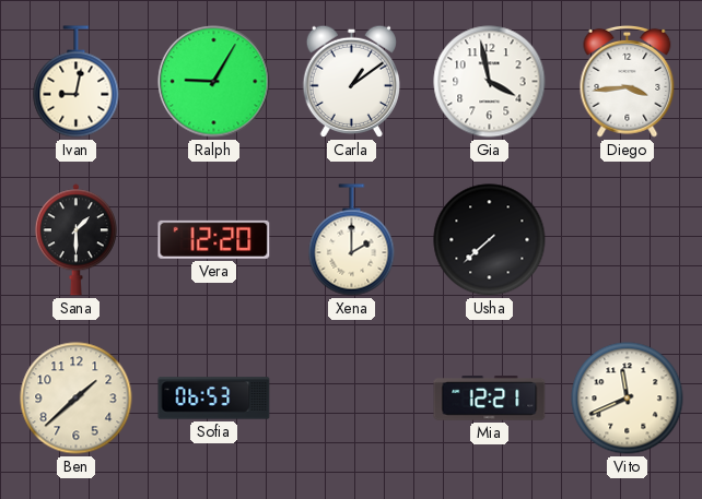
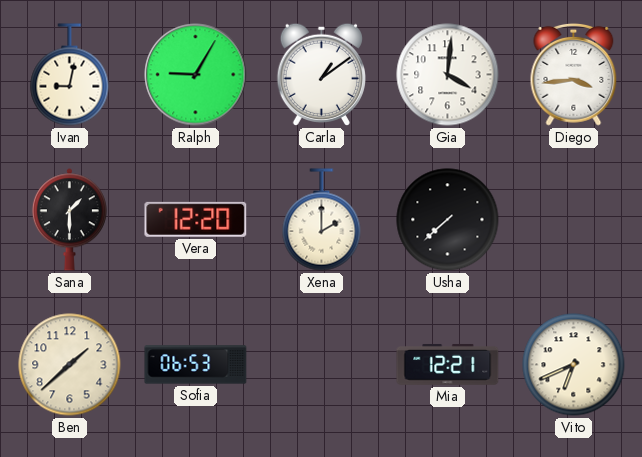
Gia: 3:58 -> 4:01
Vito: 11:41 -> 6:41
